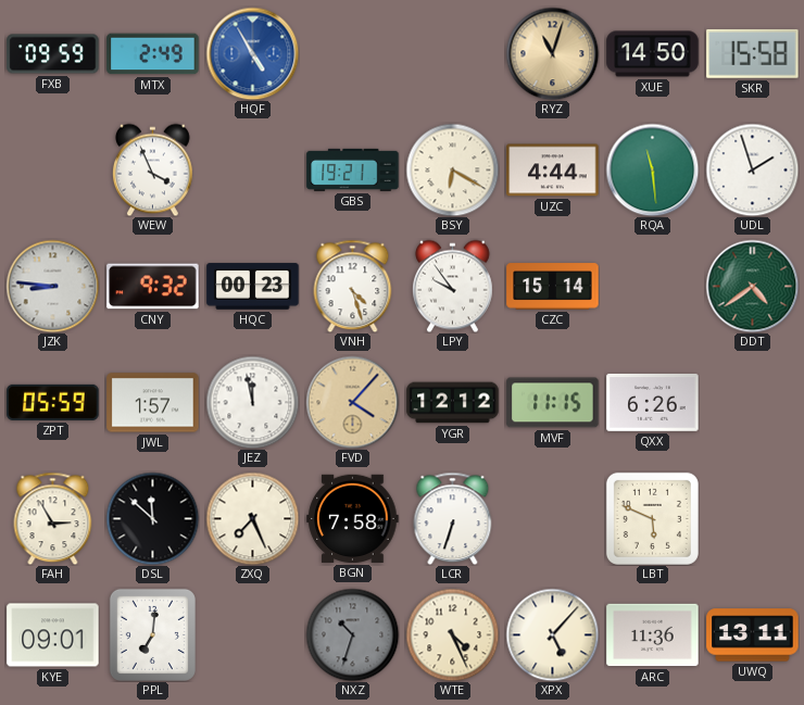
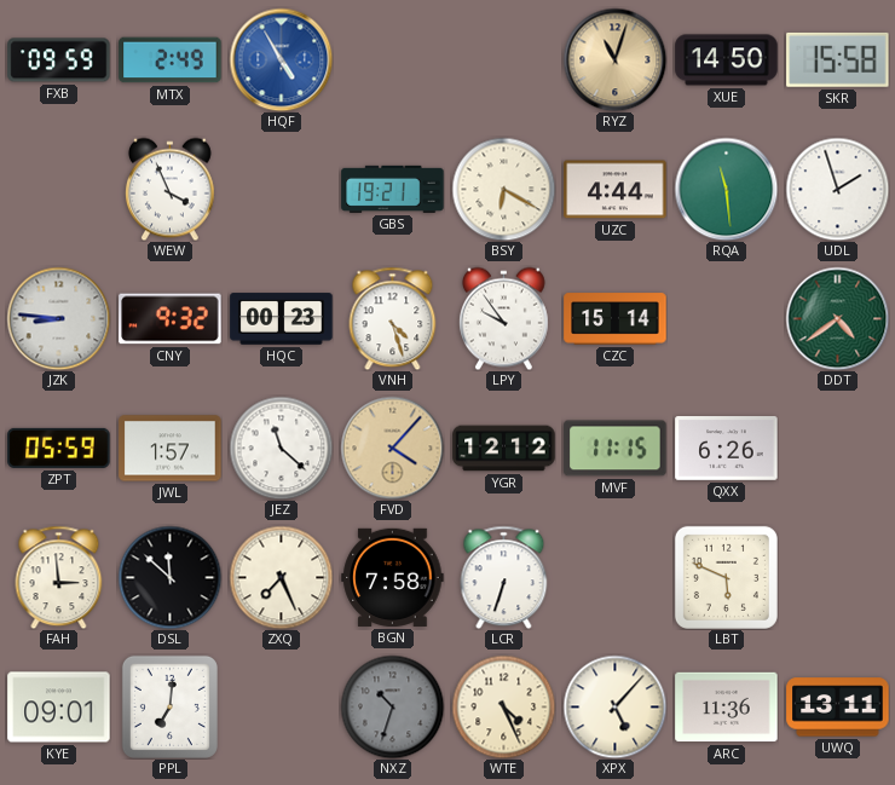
JEZ: 11:58 -> 11:22
FAH: 2:55 -> 2:59
